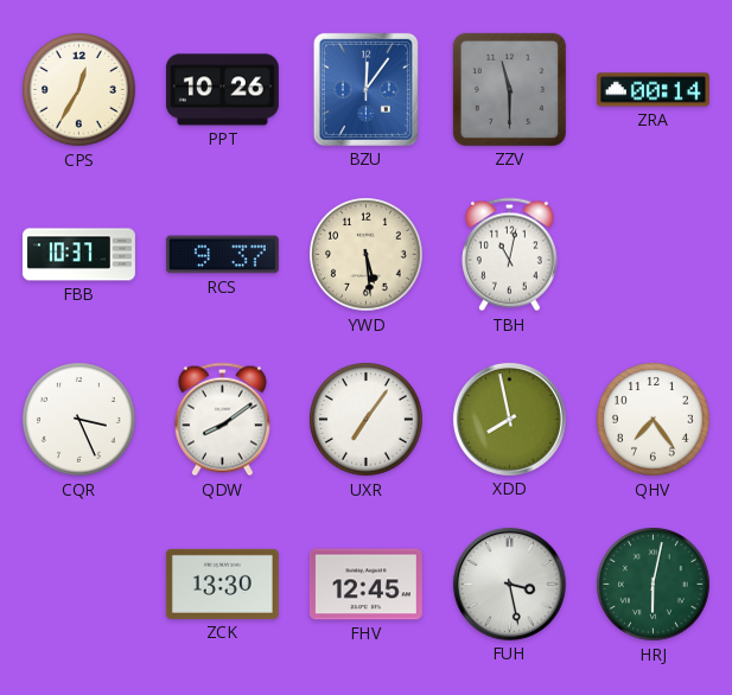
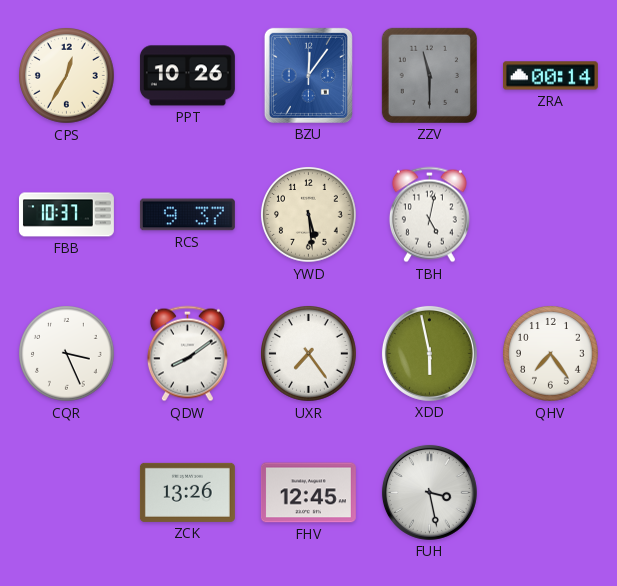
TBH: 11:02 -> 5:02
UXR: 7:06 -> 7:24
XDD: 7:58 -> 5:58
ZCK: 13:30 -> 13:26
HRJ: 6:02 -> none
